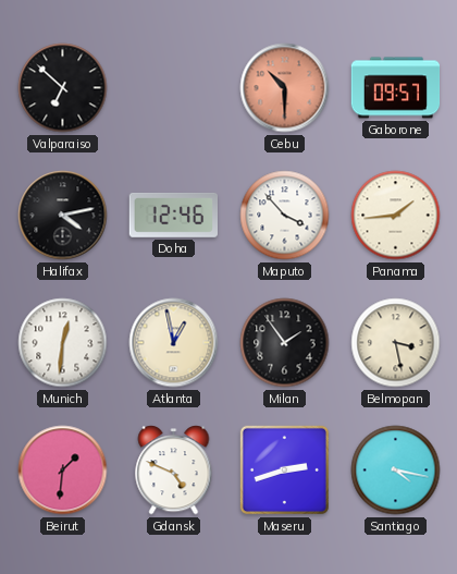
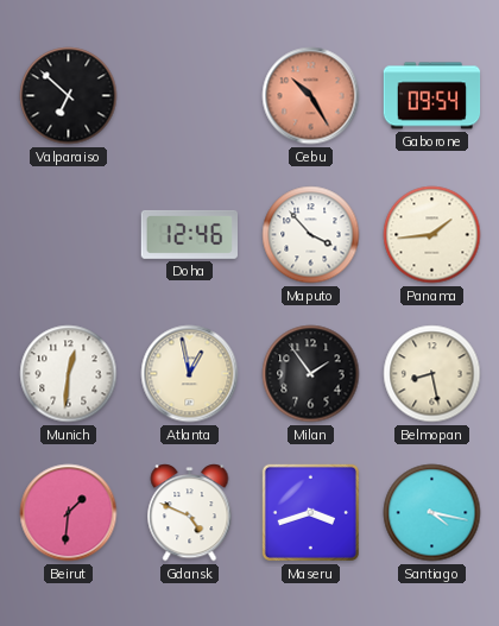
Cebu: 10:30 -> 10:25
Gaborone: 09:57 -> 09:54
Halifax: 4:13 -> none
Belmopan: 3:28 -> 8:28
Maseru: 2:42 -> 3:42
